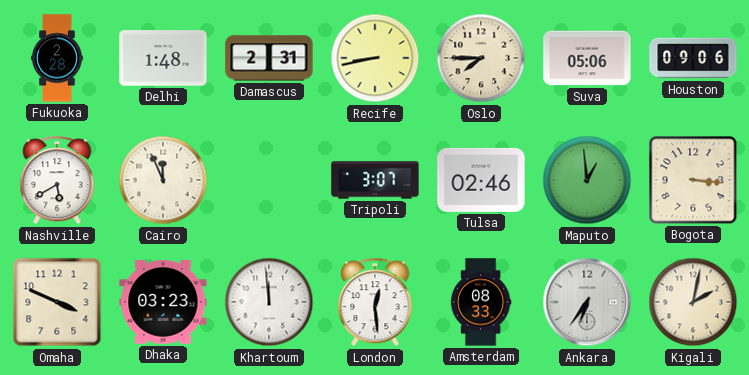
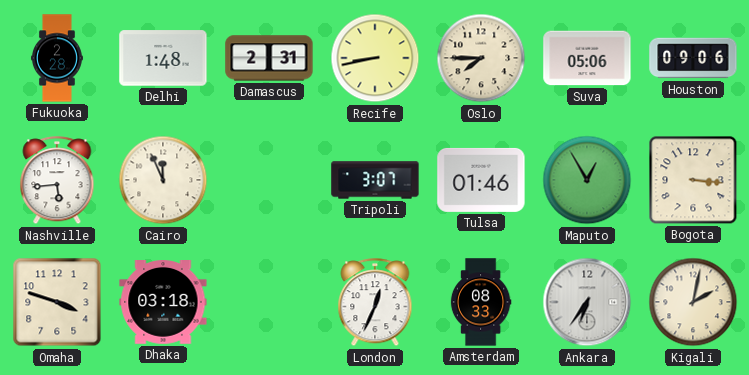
Nashville: 5:40 -> 5:44
Tulsa: 02:46 -> 01:46
Maputo: 12:59 -> 12:55
Omaha: 3:49 -> 3:48
Dhaka: 03:23 -> 03:18
Khartoum: 11:59 -> none
London: 12:29 -> 12:34
